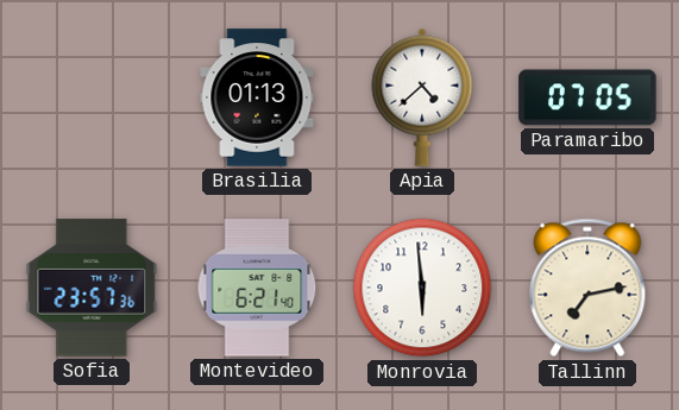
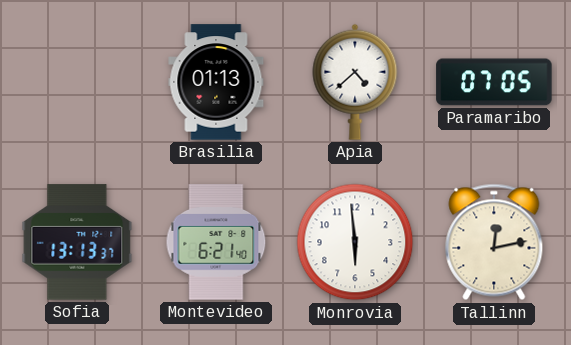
Sofia: 23:57 -> 13:13
Tallinn: 7:13 -> 12:13
